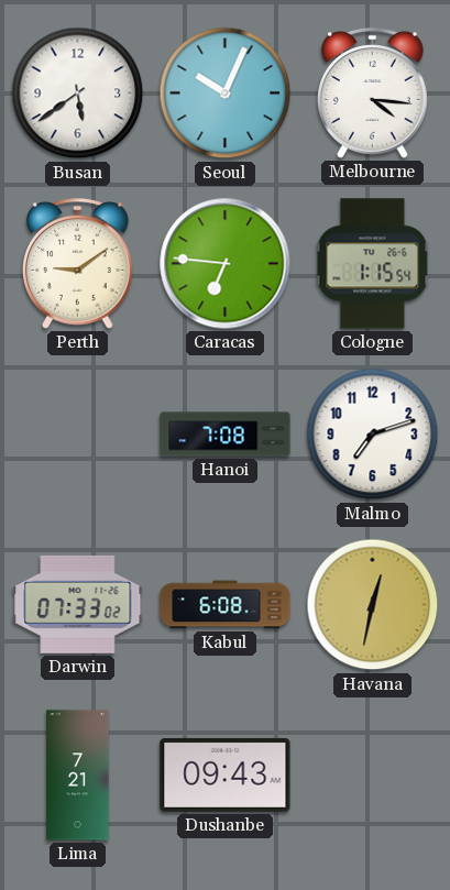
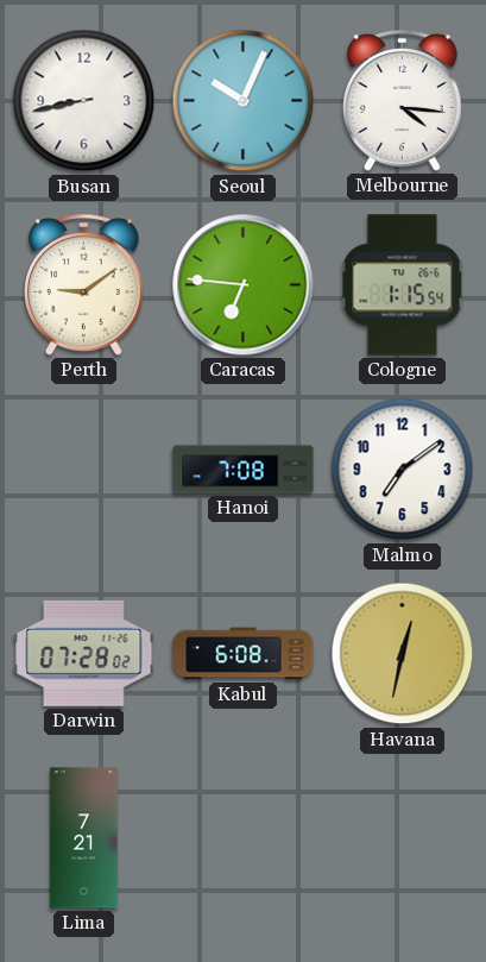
Busan: 5:39 -> 8:43
Malmo: 7:12 -> 7:09
Darwin: 07:33 -> 07:28
Dushanbe: 09:43 -> none
